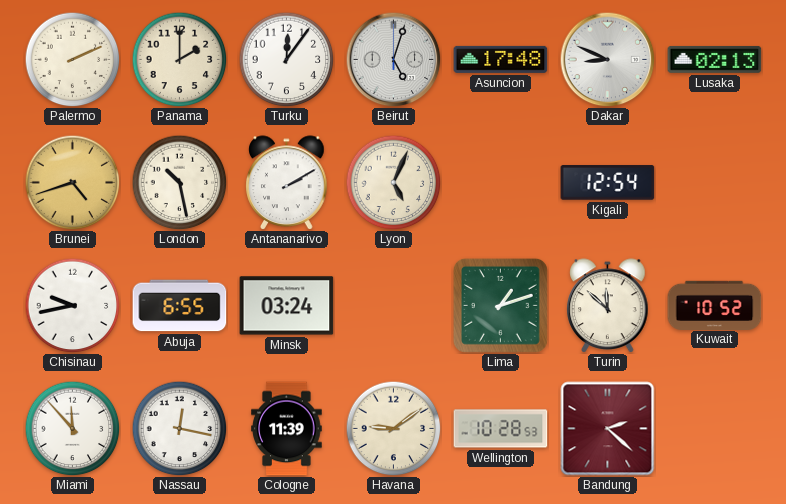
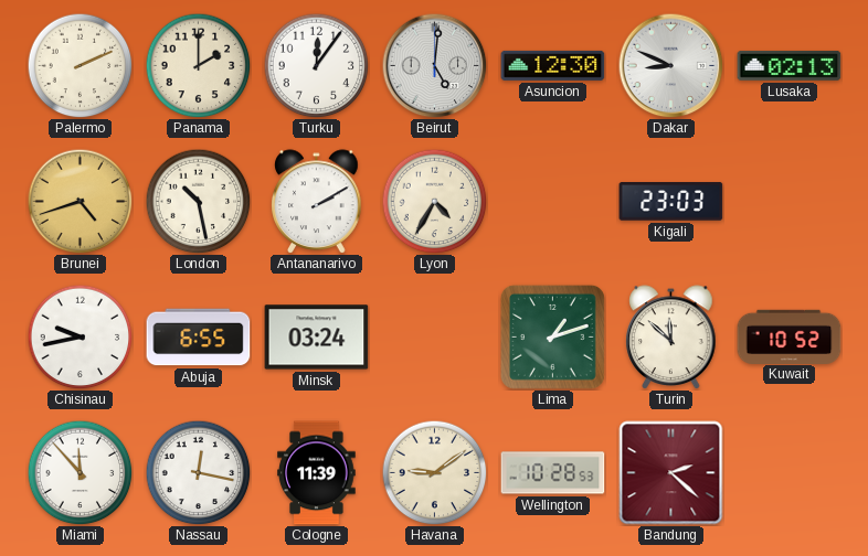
Beirut: 5:03 -> 5:01
Asuncion: 17:48 -> 12:30
Lyon: 5:04 -> 4:35
Kigali: 12:54 -> 23:03
